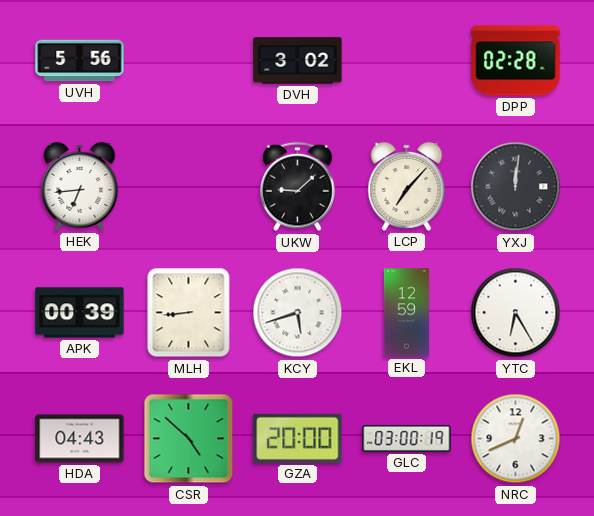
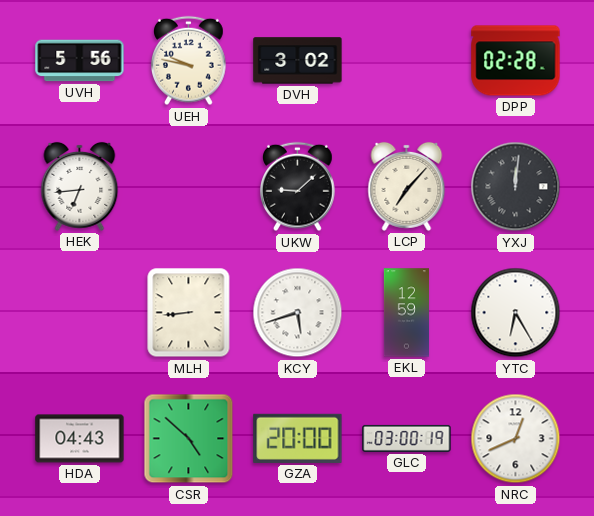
UEH: none -> 9:47
APK: 00:39 -> none
